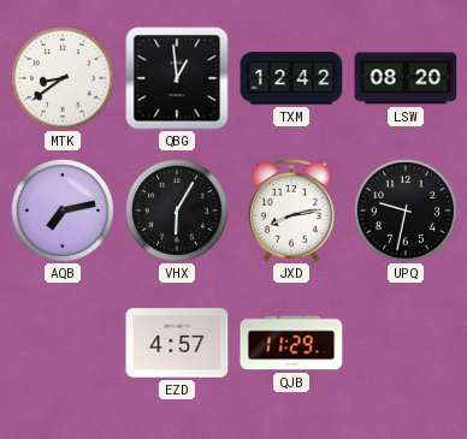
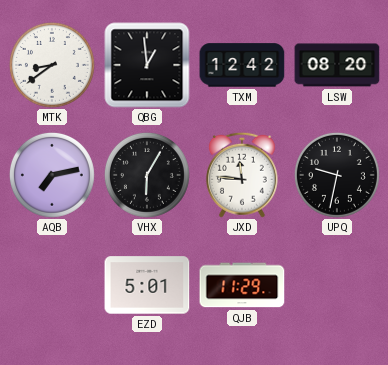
JXD: 8:13 -> 11:46
EZD: 4:57 -> 5:01
